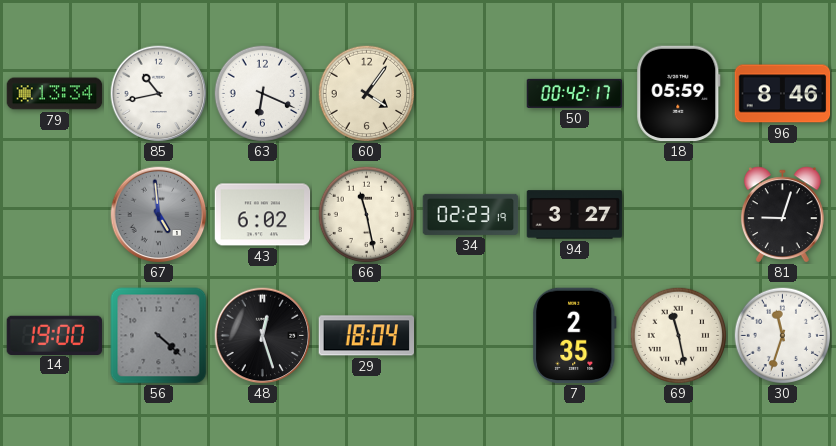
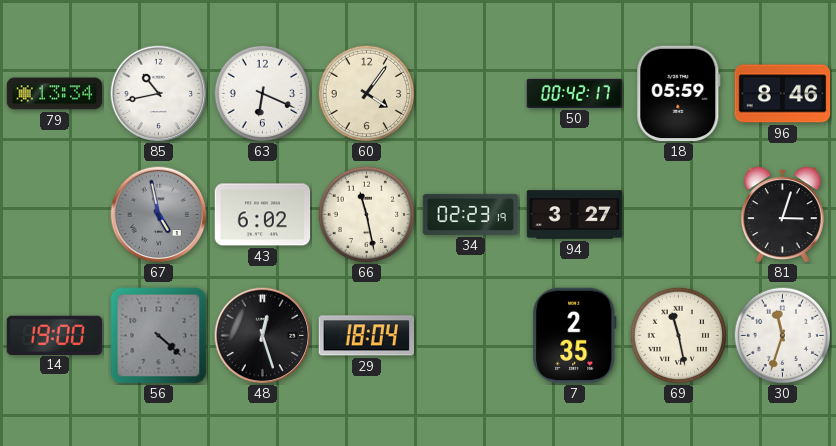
67: 4:59 -> 4:58
81: 9:03 -> 3:03
